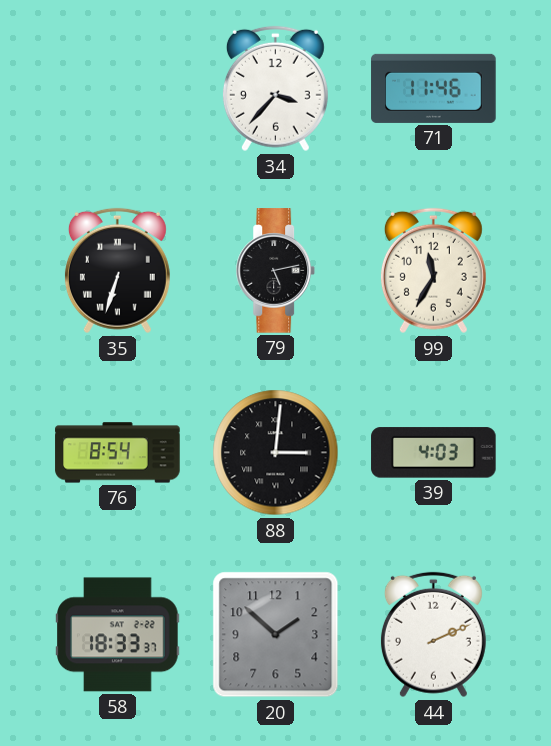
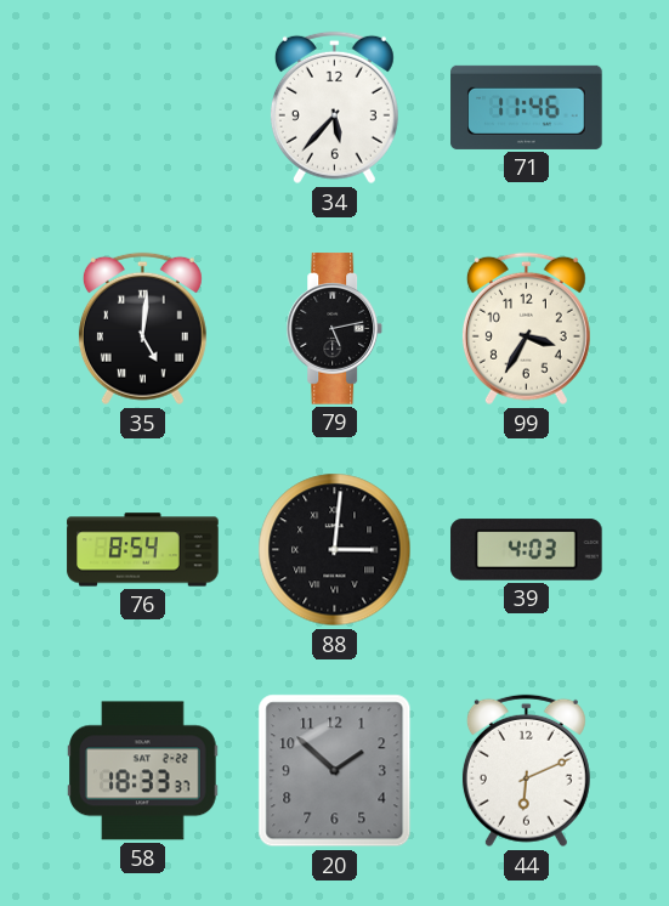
34: 3:37 -> 5:37
35: 6:33 -> 5:01
99: 11:35 -> 3:35
44: 2:11 -> 6:11
